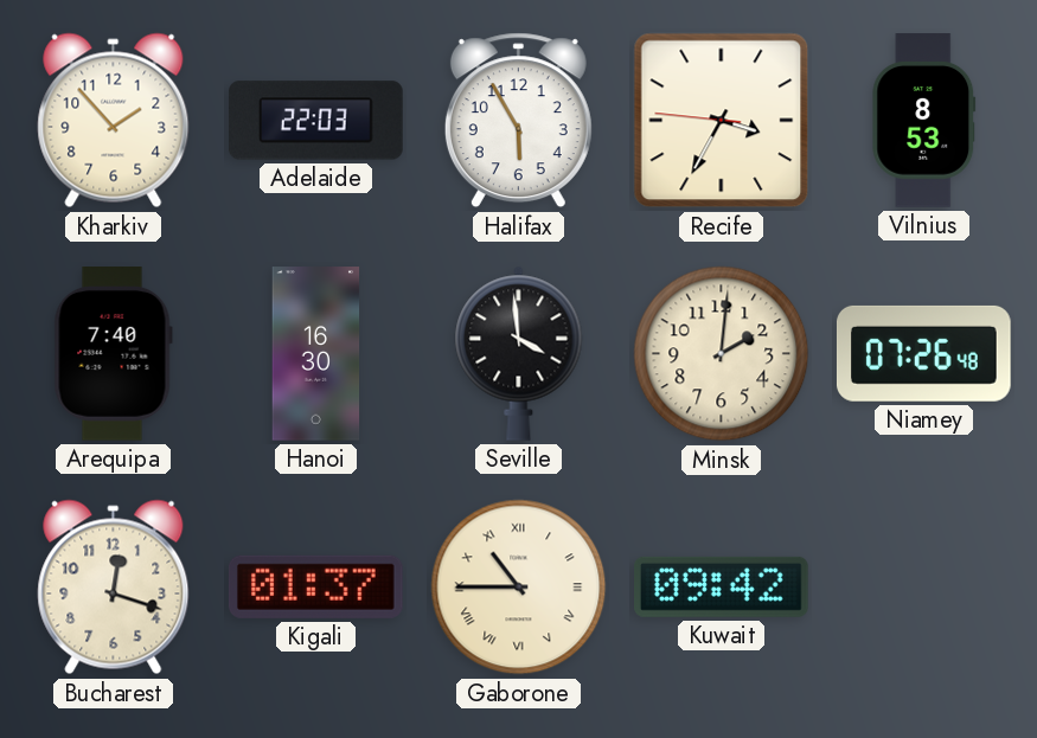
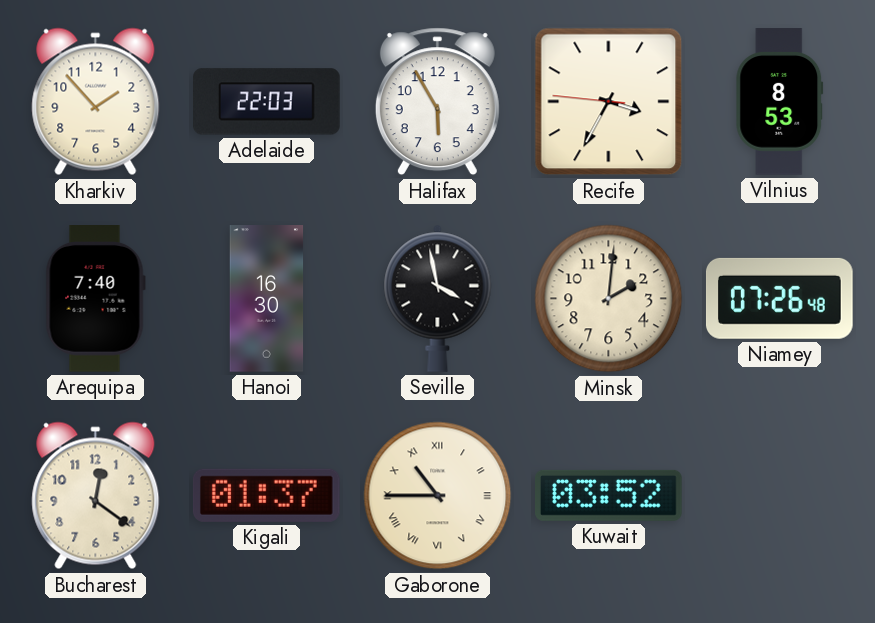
Seville: 3:59 -> 3:58
Bucharest: 12:18 -> 12:21
Kuwait: 09:42 -> 03:52
